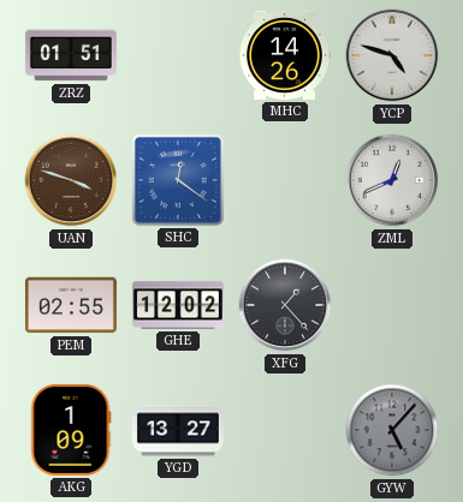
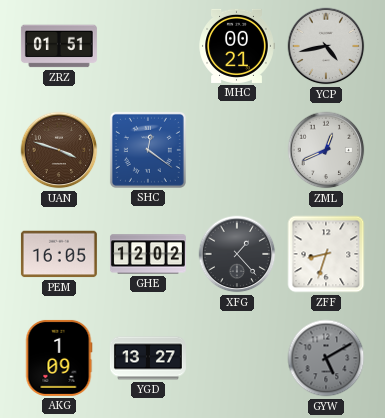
MHC: 14:26 -> 00:21
YCP: 4:48 -> 4:43
PEM: 02:55 -> 16:05
ZFF: none -> 8:33
GYW: 5:07 -> 5:10
